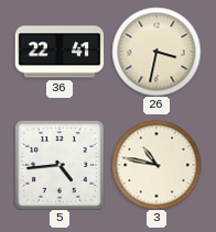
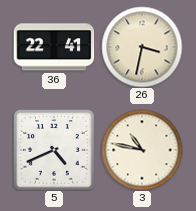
5: 4:44 -> 4:41
